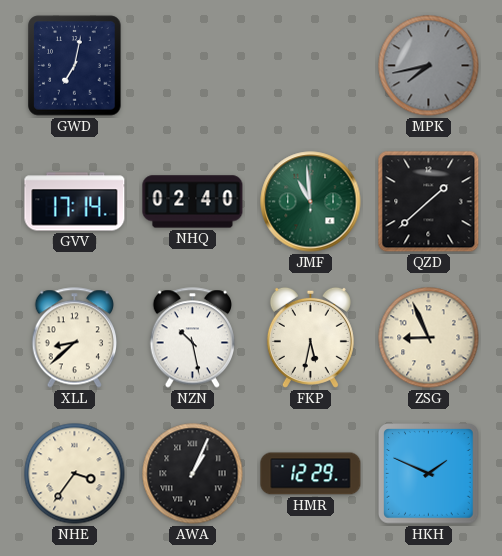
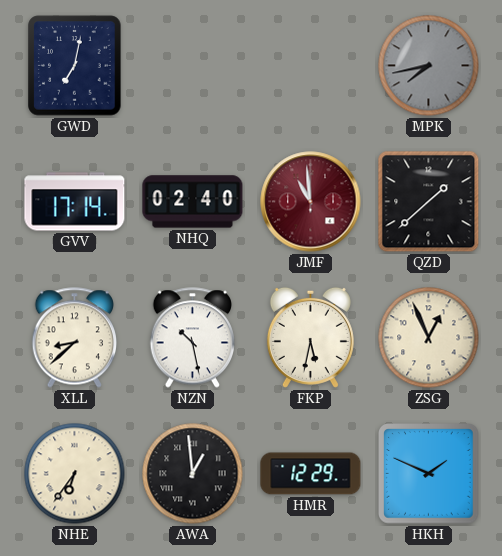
JMF dial: green -> burgundy
ZSG: 8:56 -> 12:56
NHE: 3:36 -> 6:36
AWA: 1:04 -> 12:59
